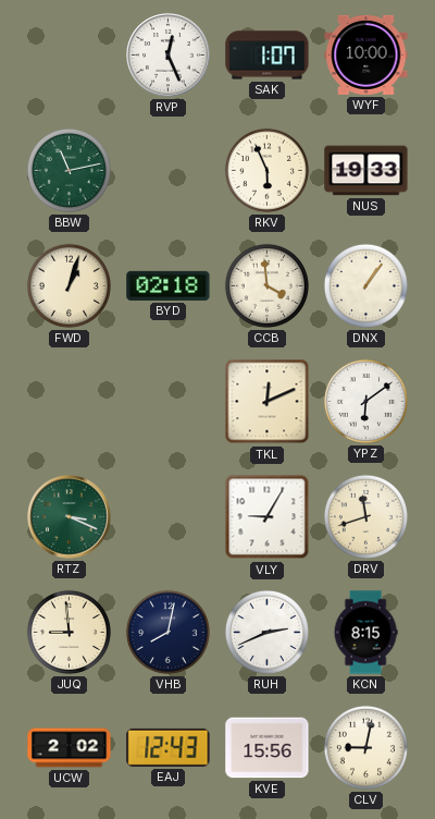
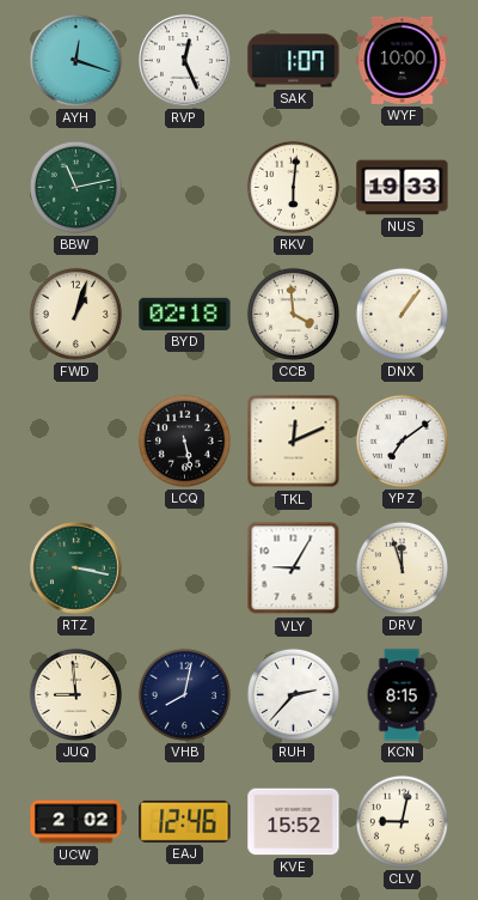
AYH: none -> 12:18
RKV: 5:56 -> 6:01
LCQ: none -> 5:28
YPZ: 6:09 -> 7:09
RTZ: 3:19 -> 3:17
DRV: 11:42 -> 11:57
RUH: 2:41 -> 2:37
EAJ: 12:43 -> 12:46
KVE: 15:56 -> 15:52
